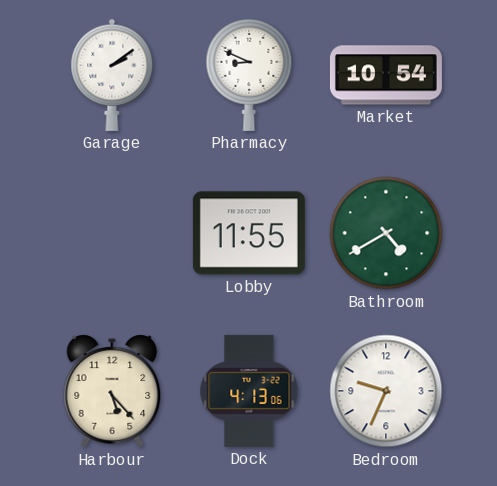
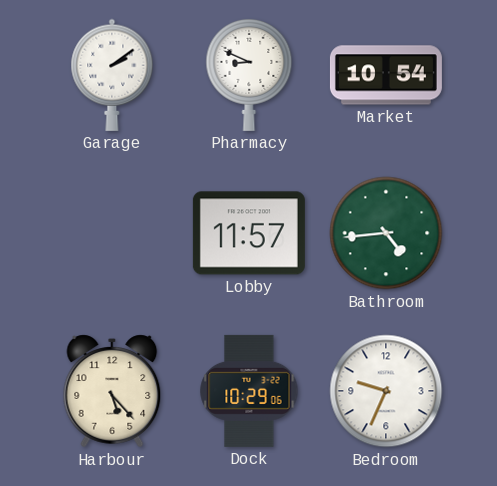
Lobby: 11:55 -> 11:57
Bathroom: 4:40 -> 4:44
Dock: 4:13 -> 10:29
